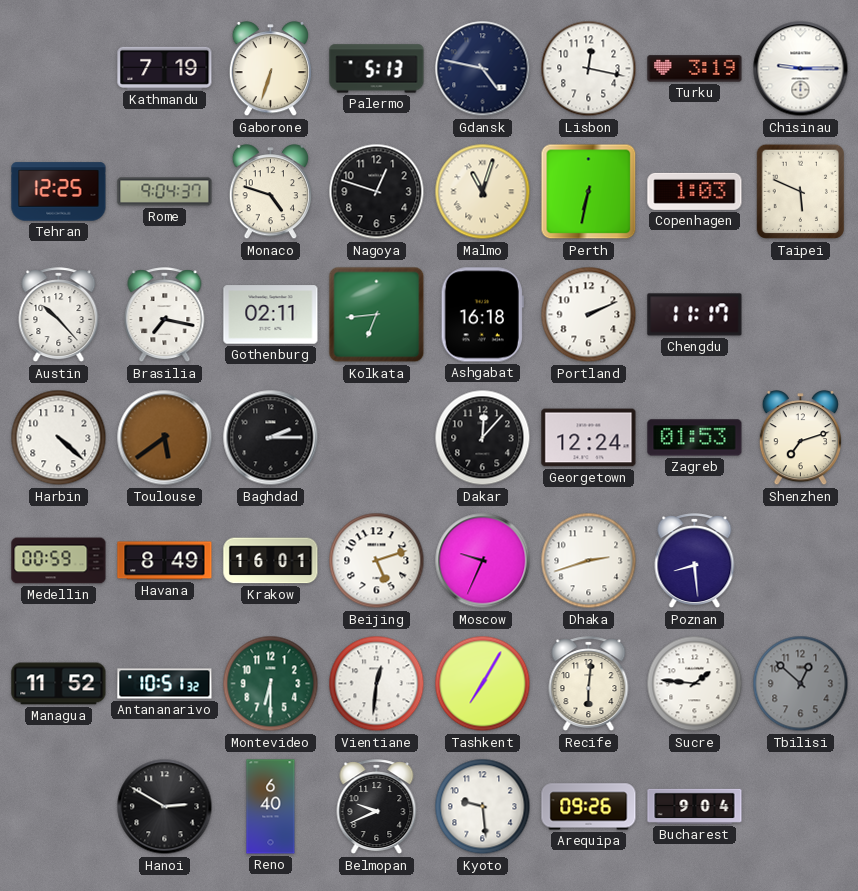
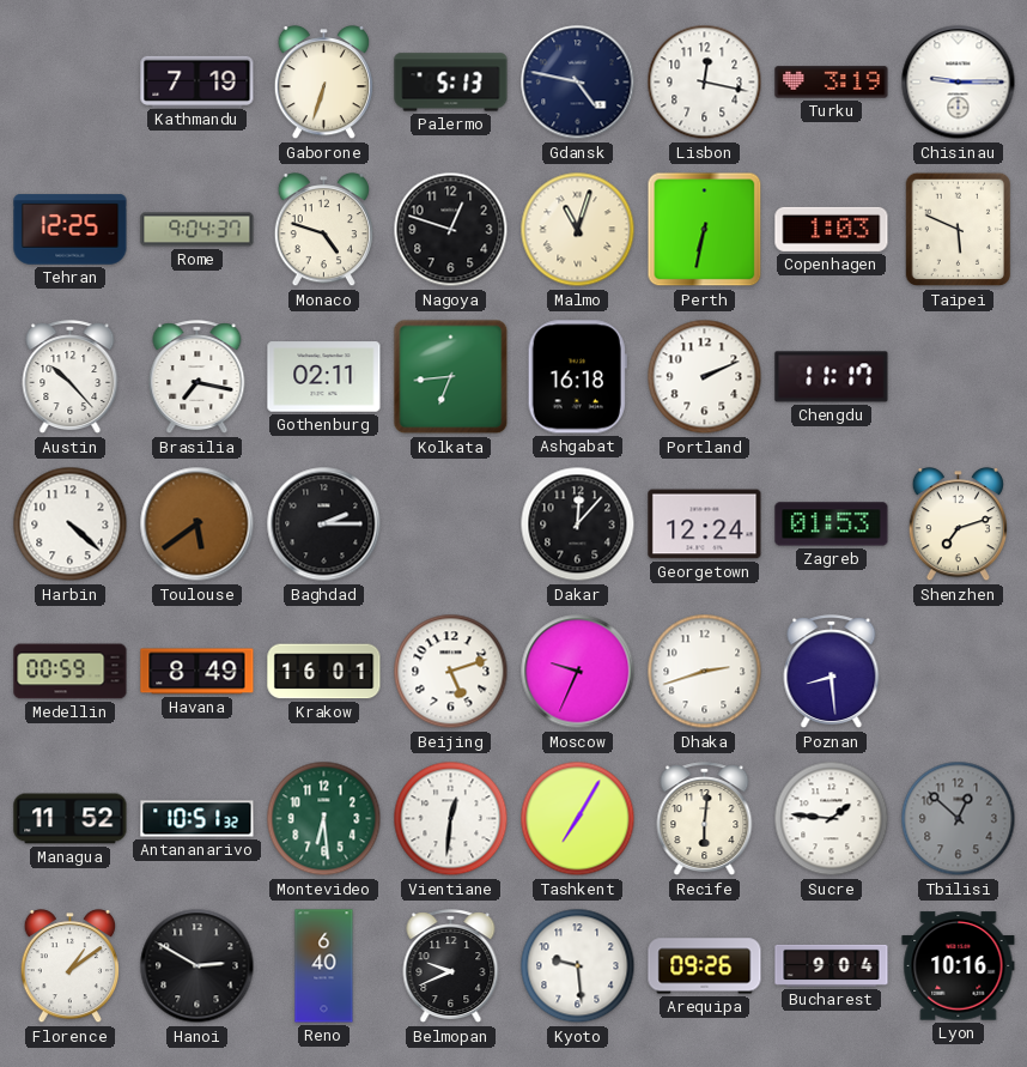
Montevideo: 6:30 -> 6:29
Florence: none -> 1:09
Lyon: none -> 10:16
